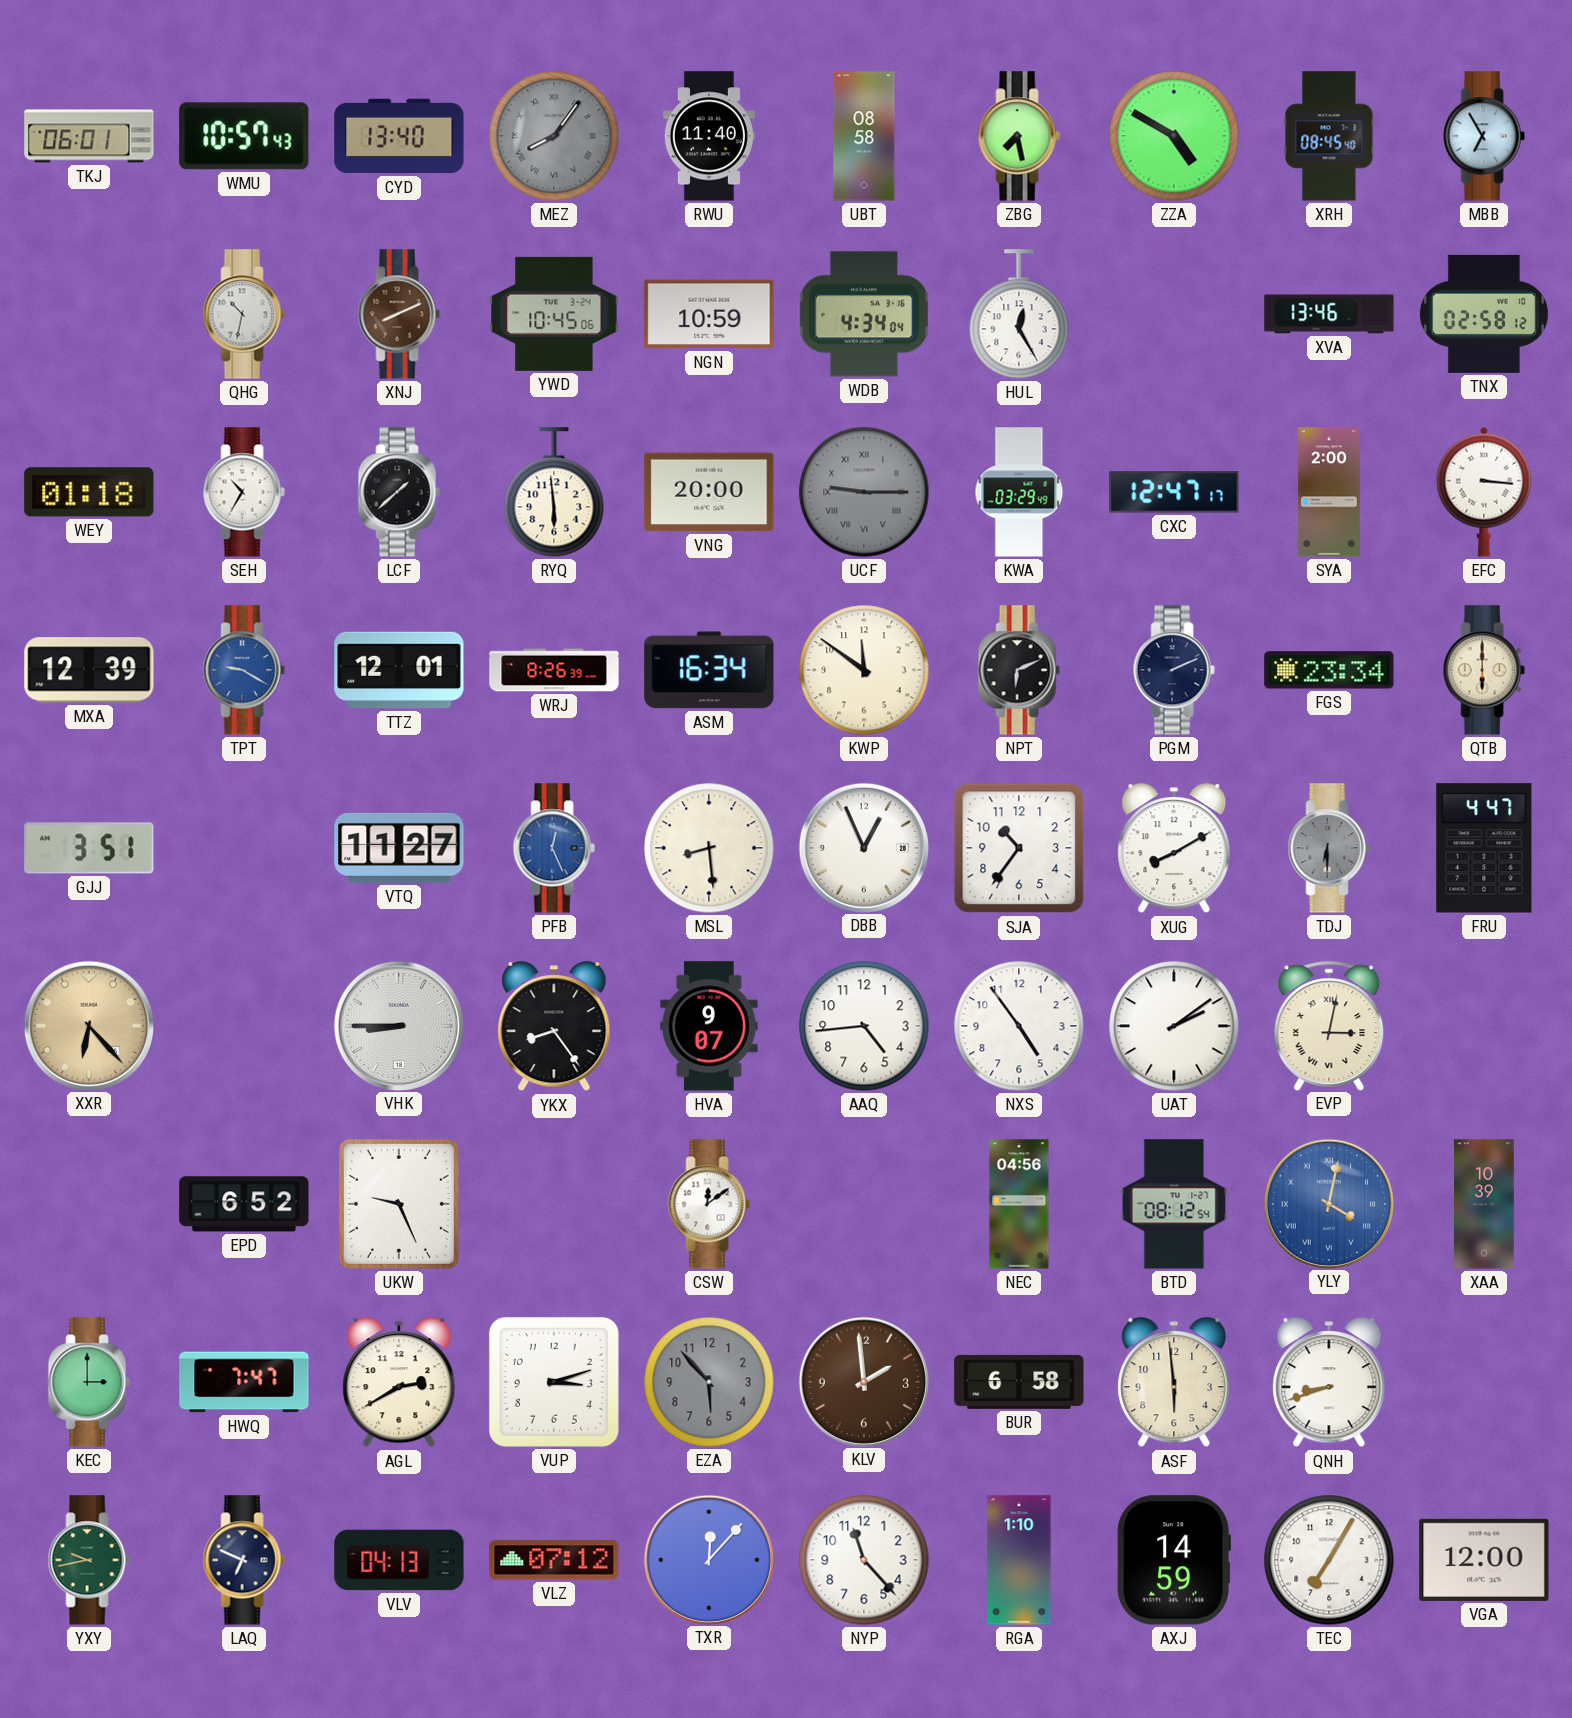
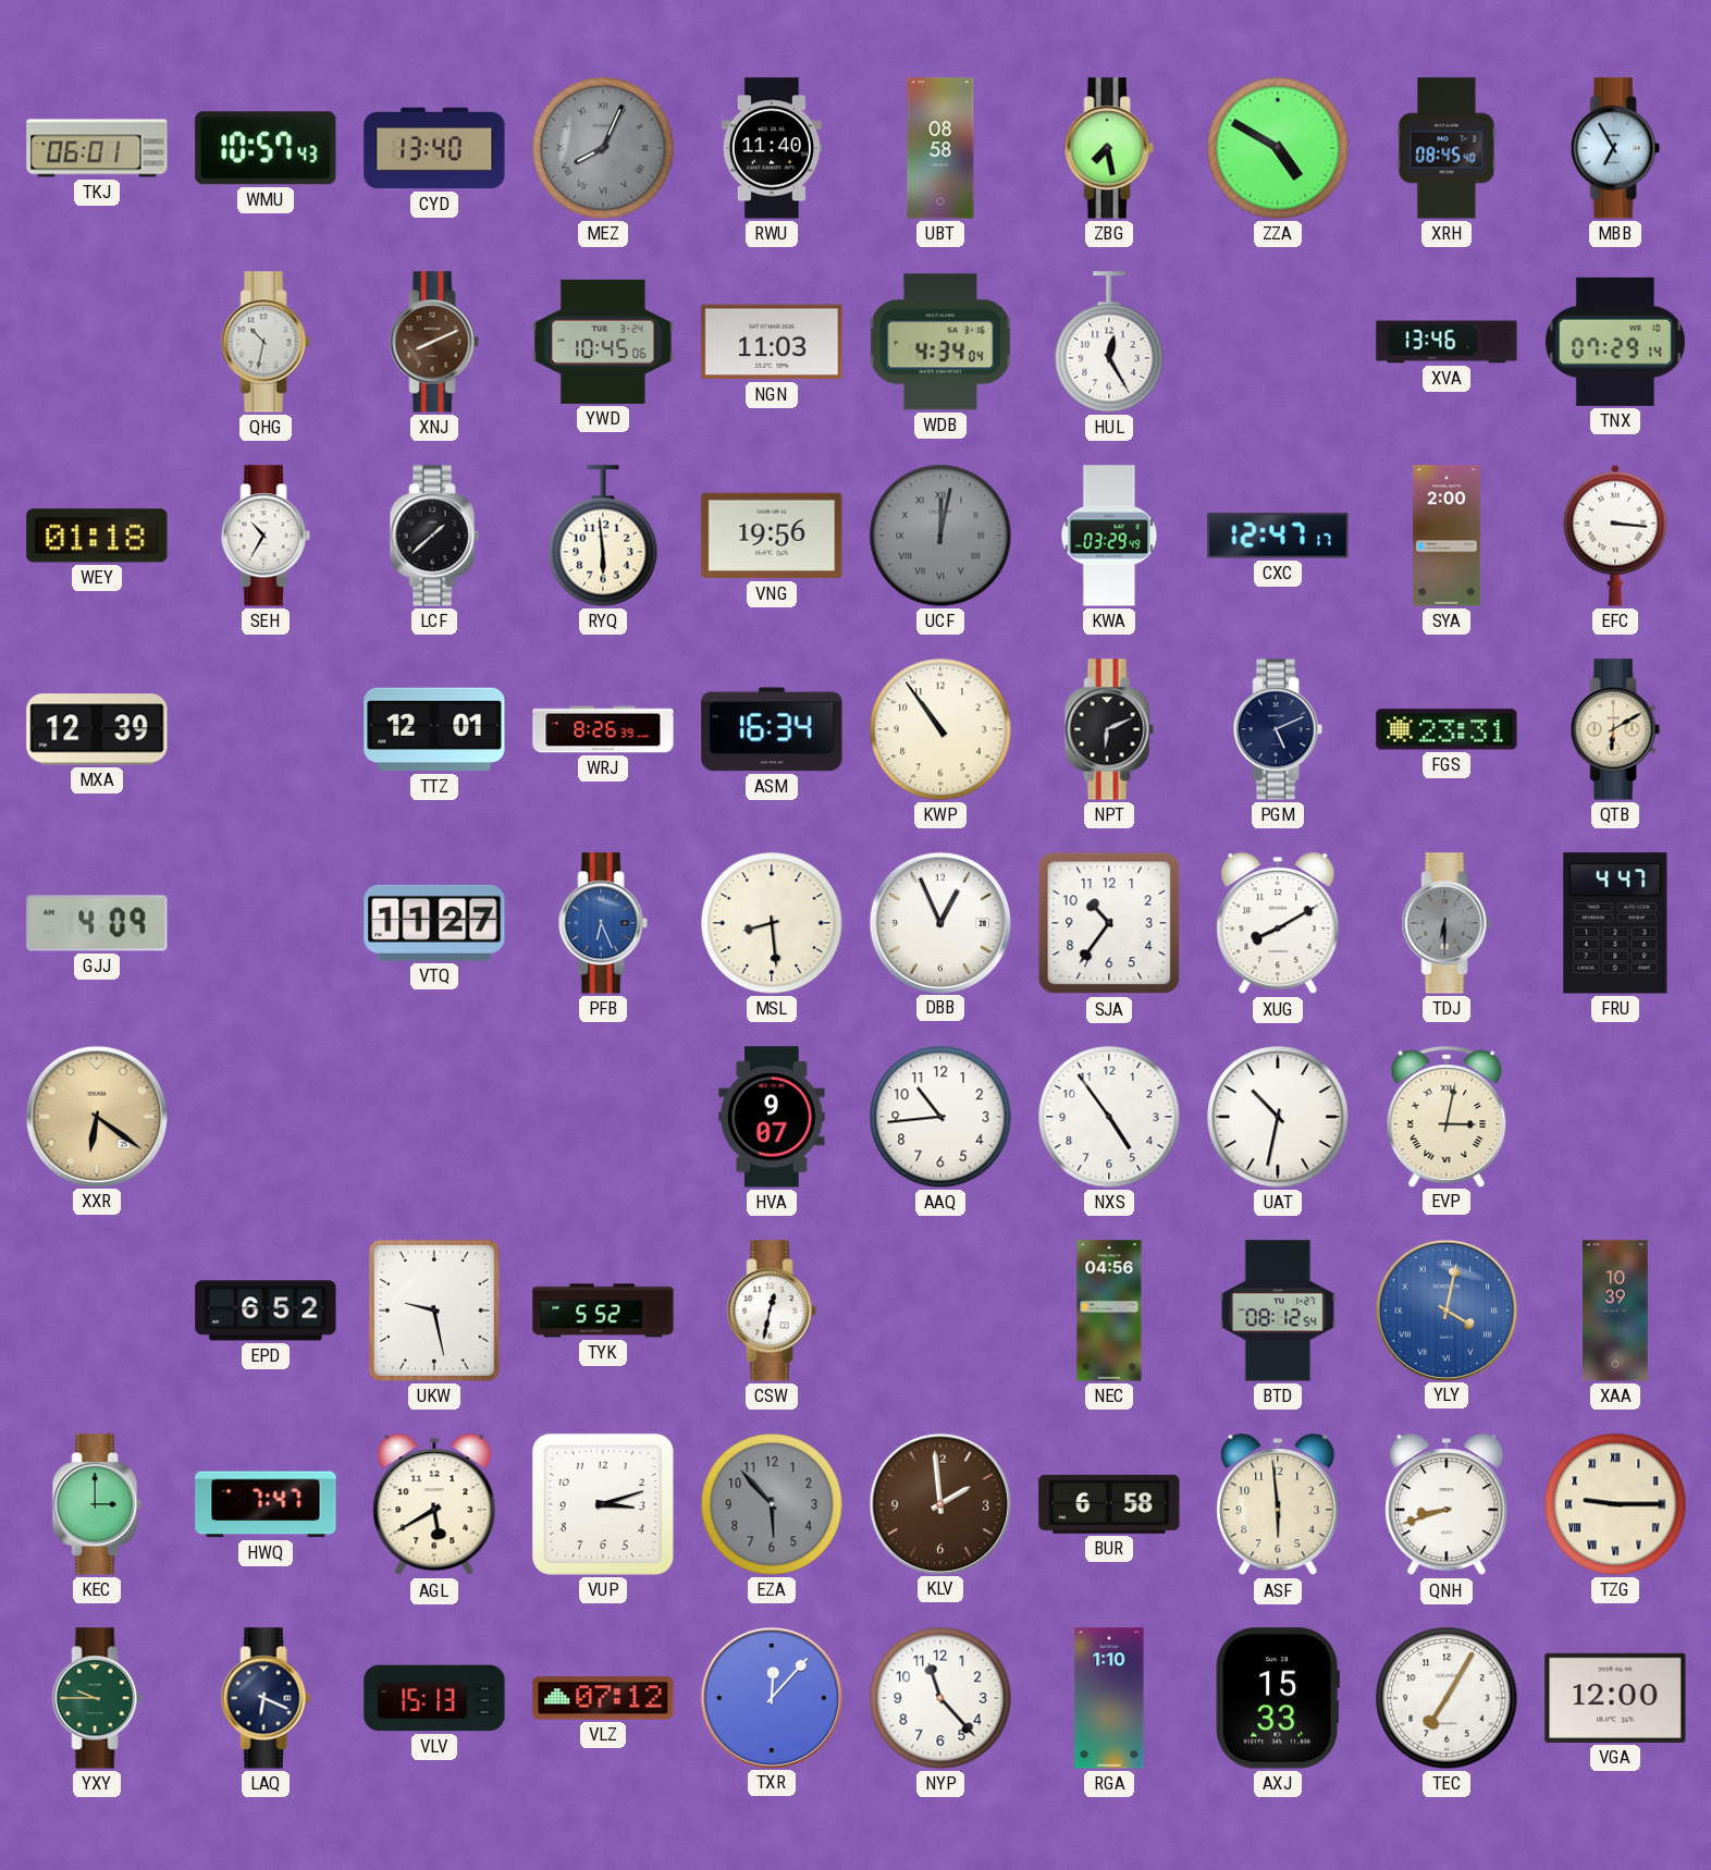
MEZ: 8:06 -> 8:04
NGN: 10:59 -> 11:03
TNX: 02:58 -> 07:29
VNG: 20:00 -> 19:56
UCF: 9:15 -> 12:02
TPT: 9:20 -> none
KWP: 11:51 -> 10:54
PGM: 2:11 -> 5:11
FGS: 23:34 -> 23:31
QTB: 6:00 -> 6:10
GJJ: 3:51 -> 4:09
PFB: 12:26 -> 6:26
XXR: 6:23 -> 6:21
VHK: 8:45 -> none
YKX: 8:24 -> none
AAQ: 4:44 -> 10:44
UAT: 2:09 -> 10:32
UKW: 9:26 -> 9:28
TYK: none -> 5:52
CSW: 12:09 -> 12:32
AGL: 2:40 -> 5:40
TZG: none -> 9:15
YXY: 9:43 -> 9:45
LAQ: 6:49 -> 6:19
VLV: 04:13 -> 15:13
AXJ: 14:59 -> 15:33
